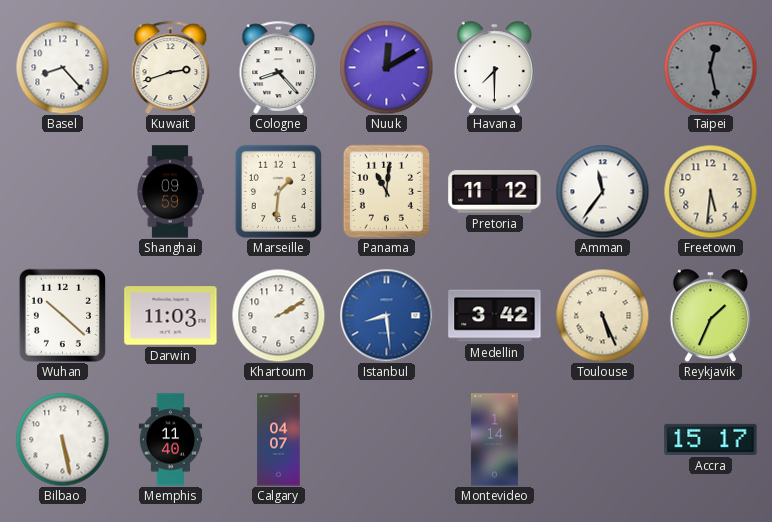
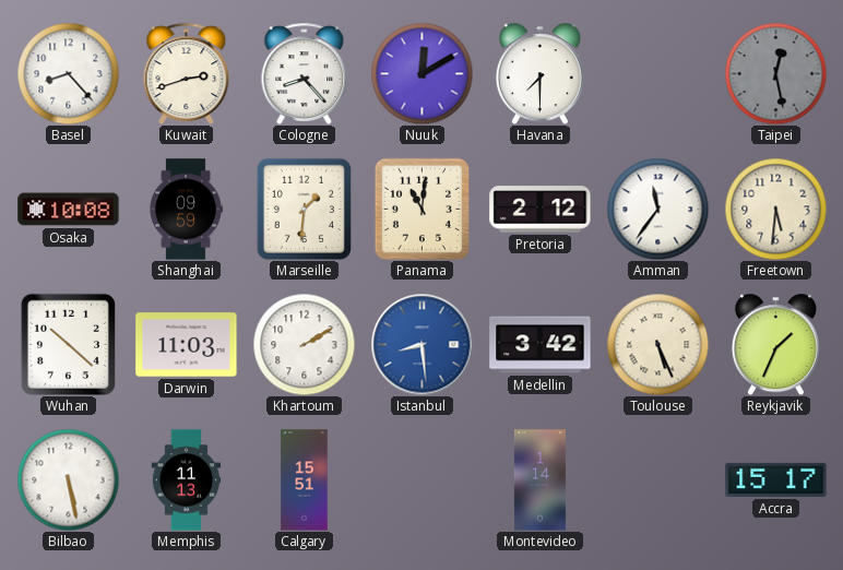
Osaka: none -> 10:08
Pretoria: 11:12 -> 2:12
Memphis: 11:40 -> 11:13
Calgary: 04:07 -> 15:51
